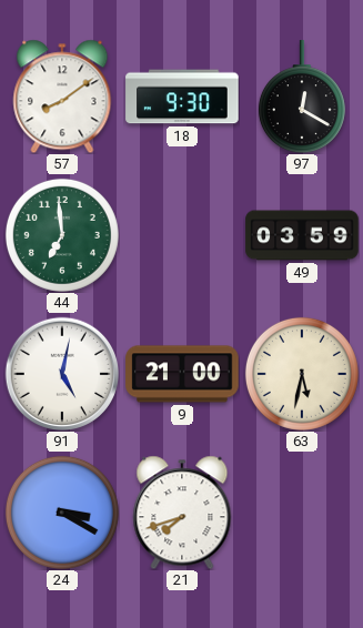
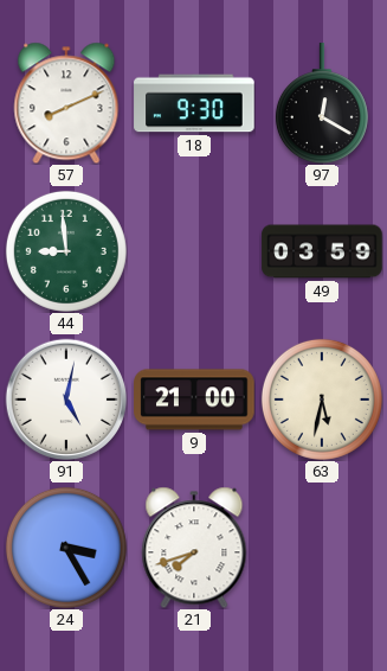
57: 8:09 -> 8:11
44: 6:59 -> 8:59
24: 3:20 -> 3:25
